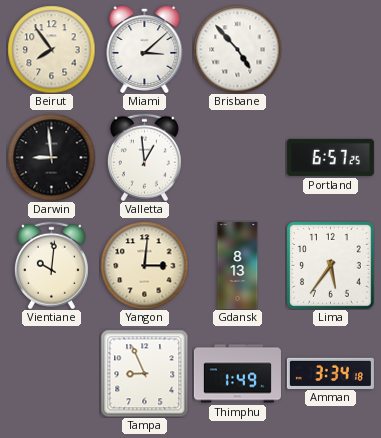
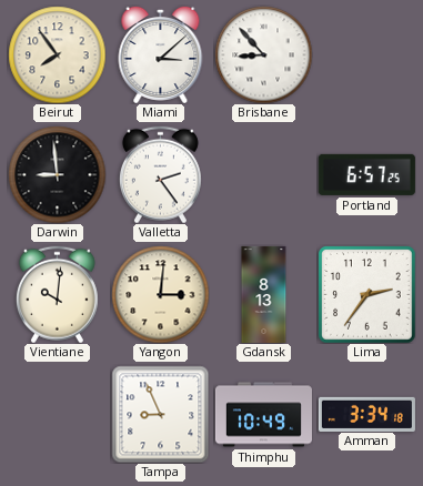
Brisbane: 4:53 -> 8:53
Valletta: 12:59 -> 2:24
Lima: 5:36 -> 2:36
Thimphu: 1:49 -> 10:49
